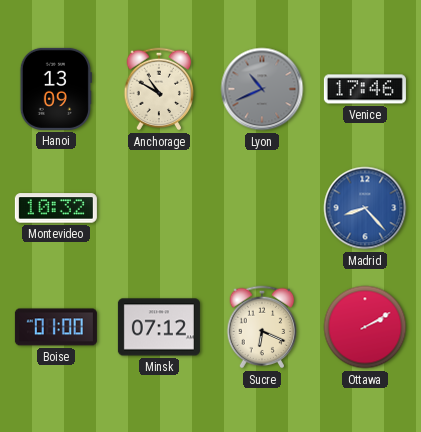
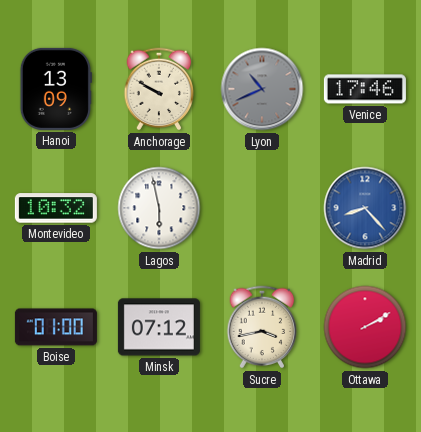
Anchorage: 10:50 -> 9:50
Lagos: none -> 5:58
Sucre: 6:19 -> 3:43
